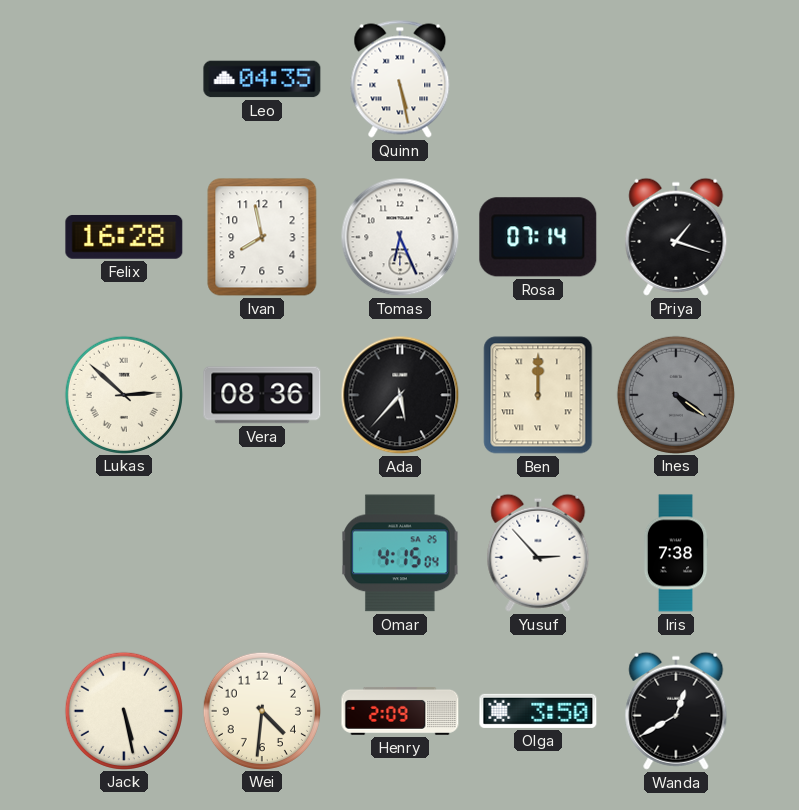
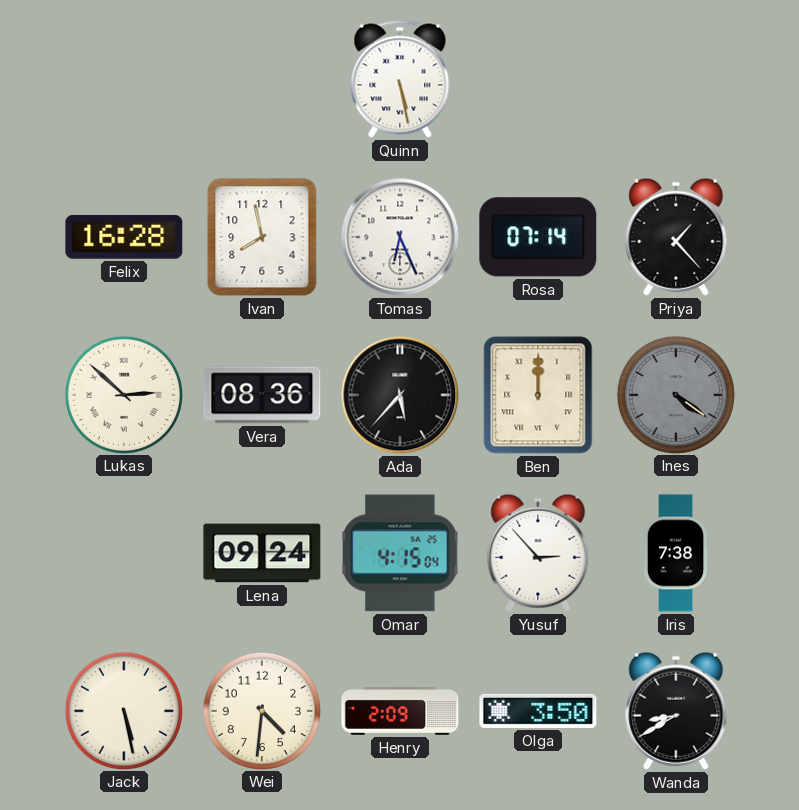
Leo: 04:35 -> none
Priya: 1:18 -> 1:23
Lena: none -> 09:24
Wanda: 12:40 -> 8:40
